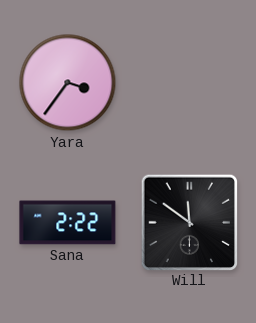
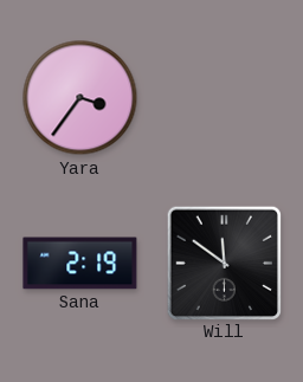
Sana: 2:22 -> 2:19
